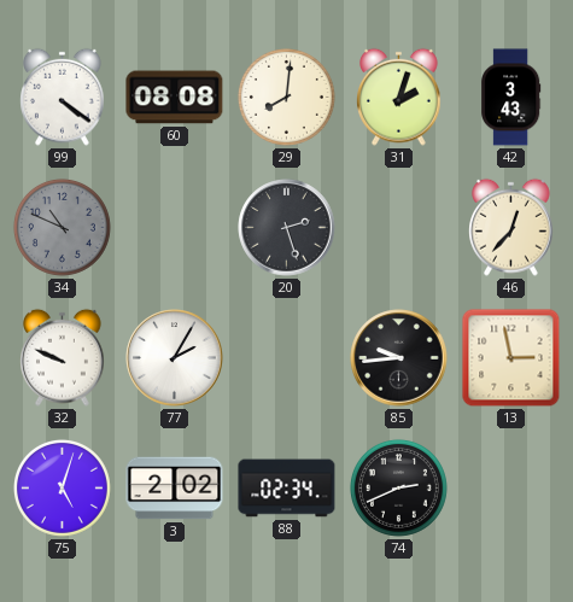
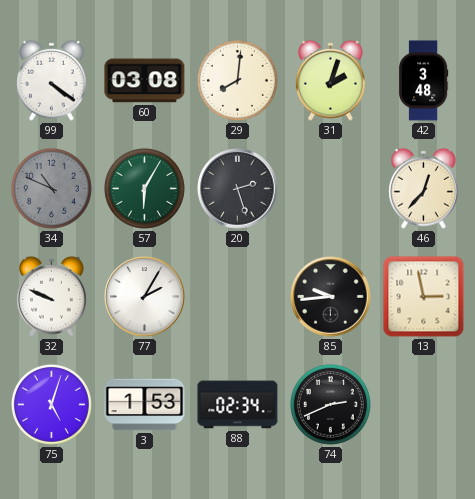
60: 08:08 -> 03:08
42: 3:43 -> 3:48
57: none -> 6:05
3: 2:02 -> 1:53
